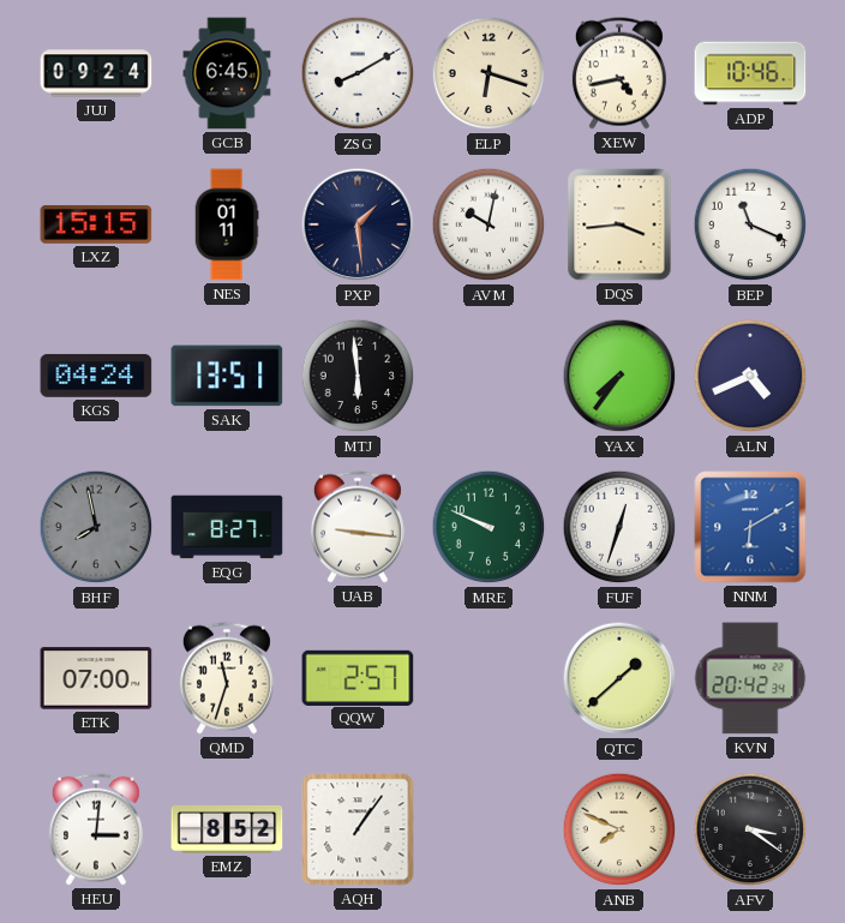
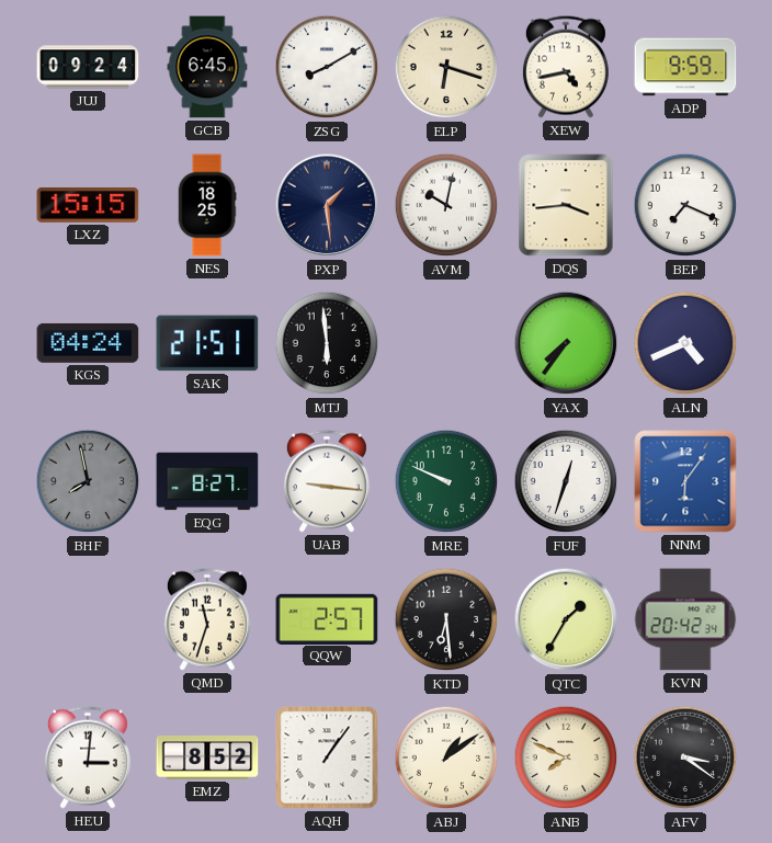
ADP: 10:46 -> 9:59
NES: 01:11 -> 18:25
BEP: 11:19 -> 7:19
SAK: 13:51 -> 21:51
NNM: 6:10 -> 6:06
ETK: 07:00 -> none
KTD: none -> 6:29
QTC: 1:38 -> 1:35
ABJ: none -> 1:09
